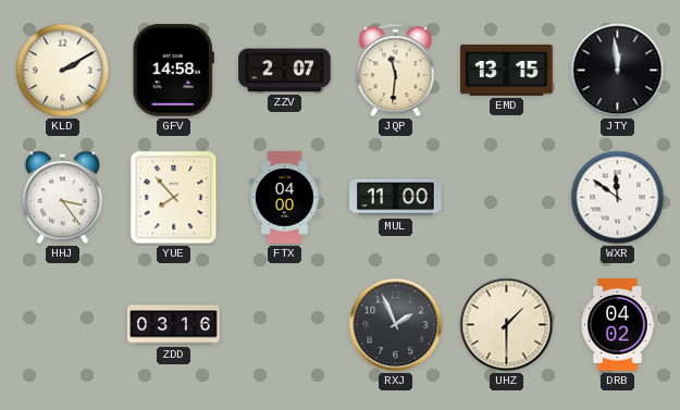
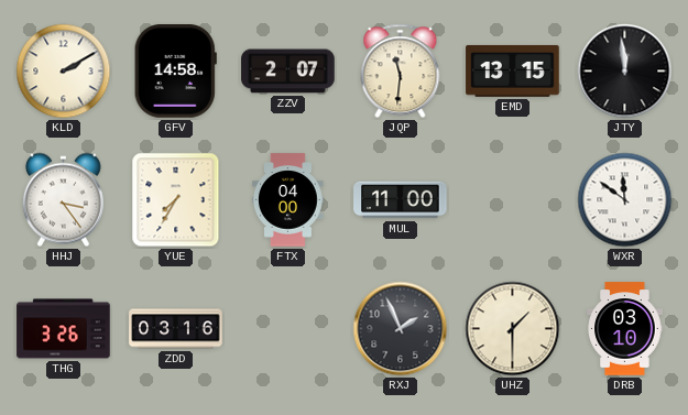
YUE: 7:53 -> 7:35
THG: none -> 3:26
DRB: 04:02 -> 03:10
